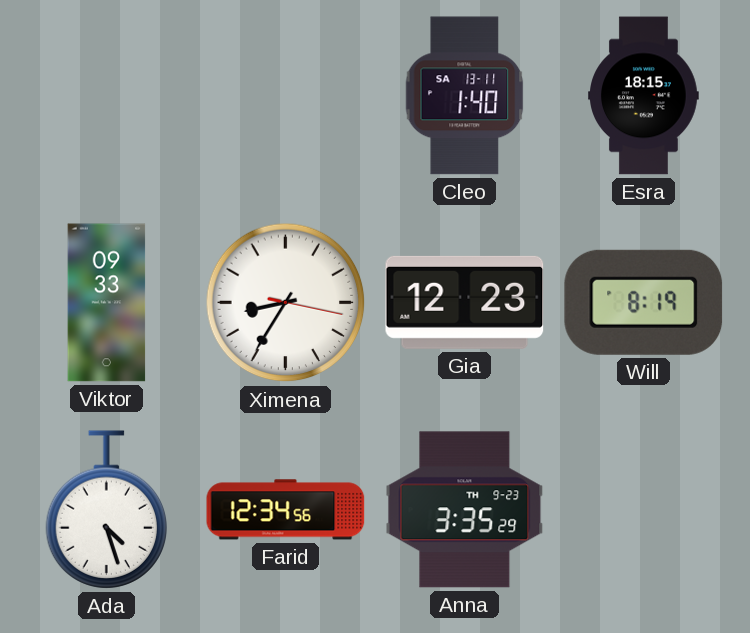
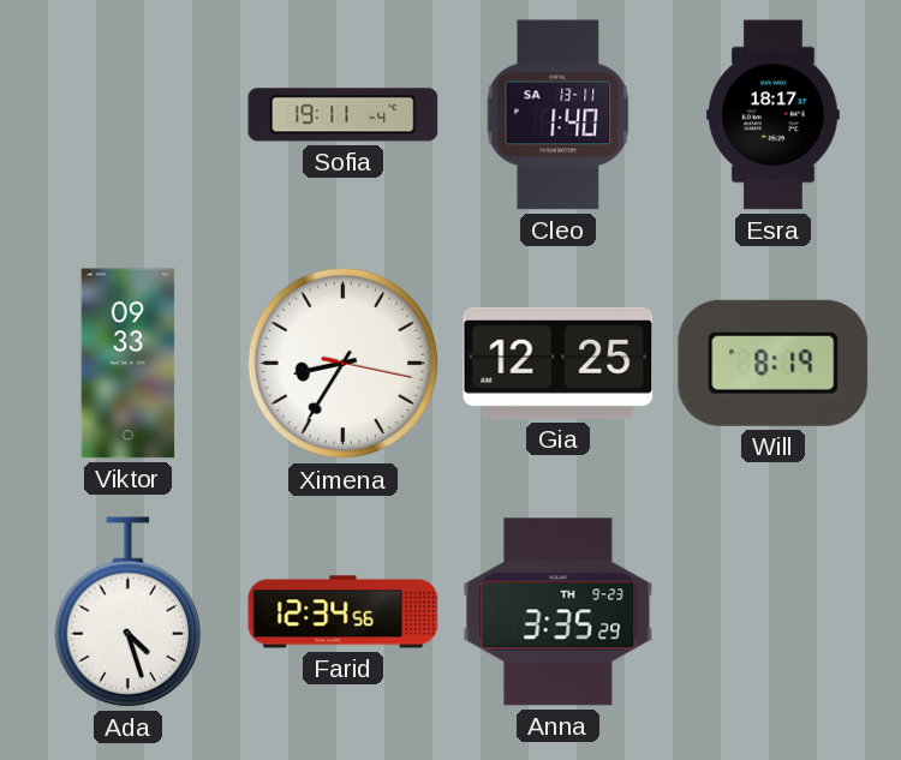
Sofia: none -> 19:11
Esra: 18:15 -> 18:17
Gia: 12:23 -> 12:25
